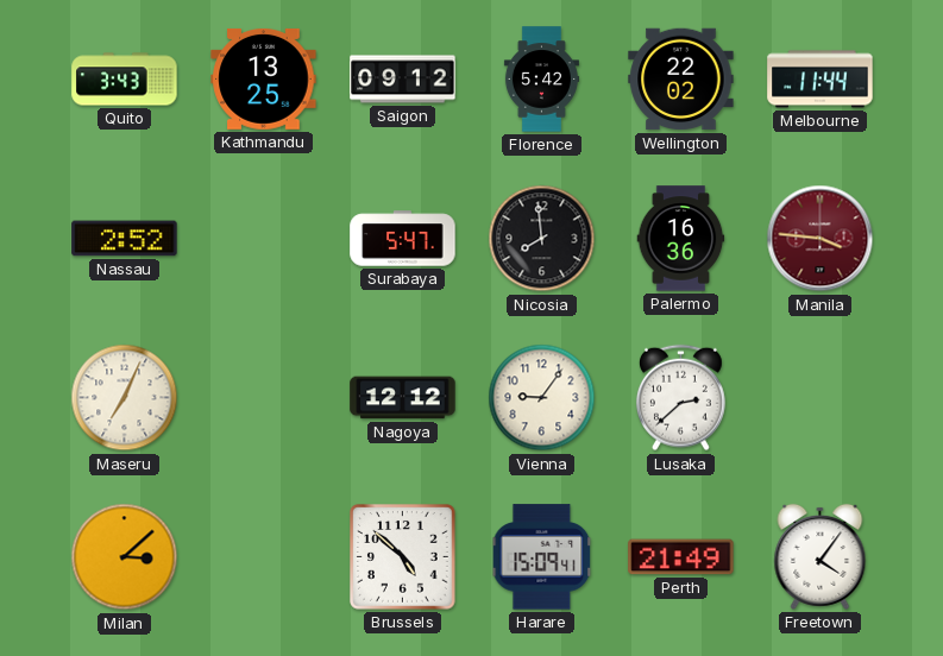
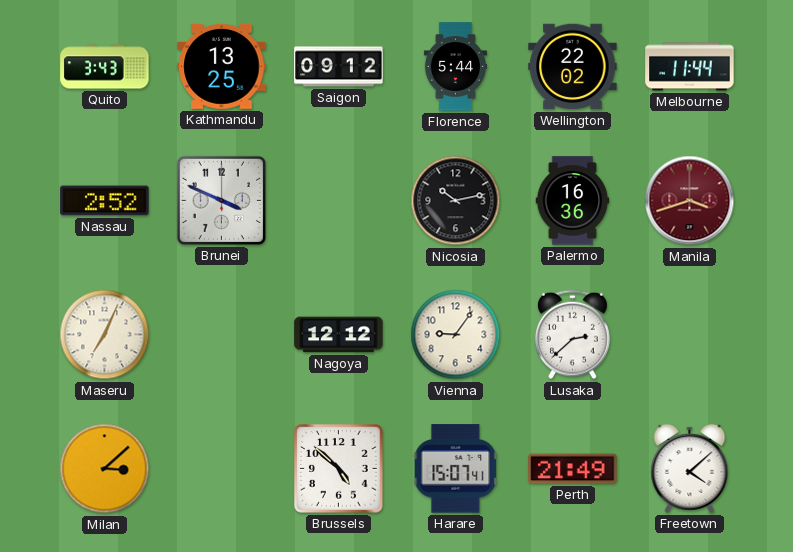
Florence: 5:42 -> 5:44
Brunei: none -> 3:49
Surabaya: 5:47 -> none
Nicosia: 7:59 -> 10:13
Manila: 3:46 -> 3:42
Harare: 15:09 -> 15:07
Freetown: 4:06 -> 4:08
